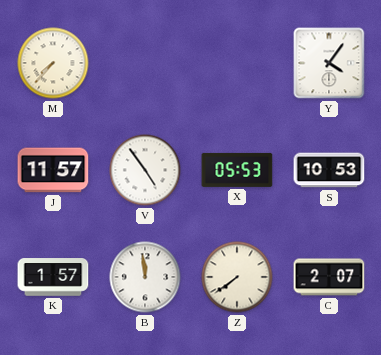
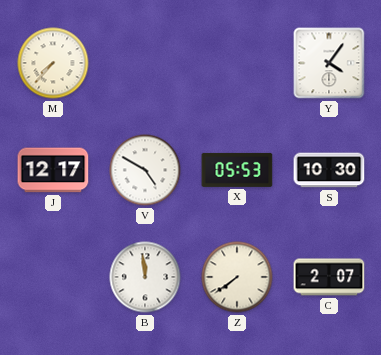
J: 11:57 -> 12:17
V: 4:54 -> 4:50
S: 10:53 -> 10:30
K: 1:57 -> none
